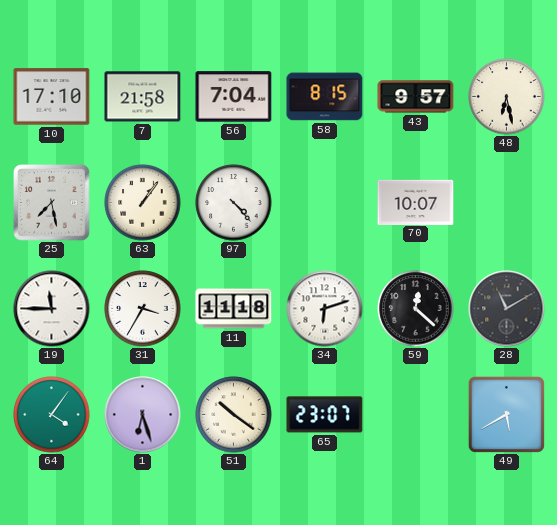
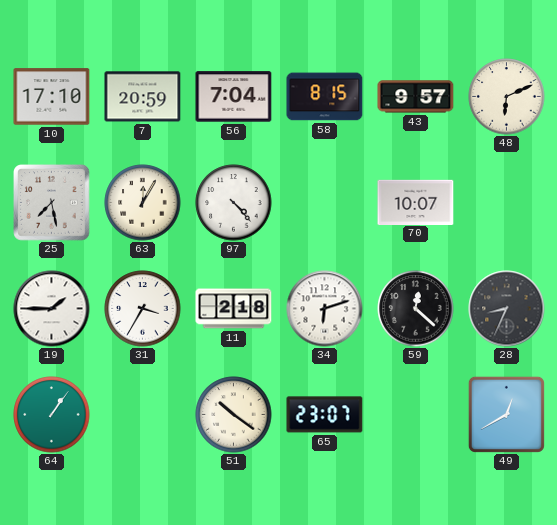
7: 21:58 -> 20:59
48: 6:28 -> 6:11
63: 1:06 -> 12:05
19: 11:45 -> 1:45
11: 11:18 -> 2:18
28: 11:10 -> 8:34
64: 4:06 -> 1:06
1: 6:27 -> none
49: 5:40 -> 12:40
